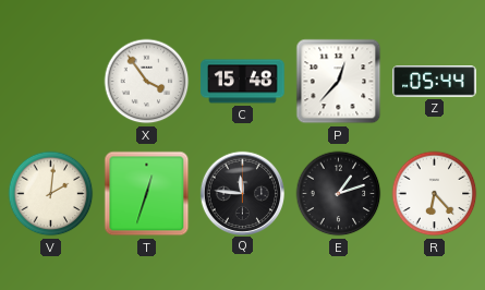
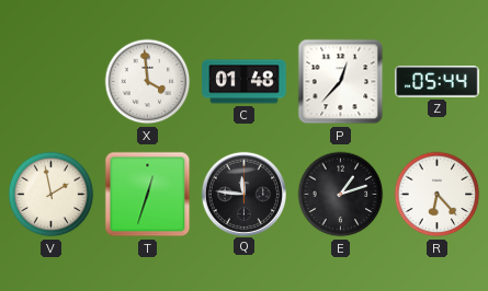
X: 3:54 -> 3:59
C: 15:48 -> 01:48
V: 2:01 -> 1:58
